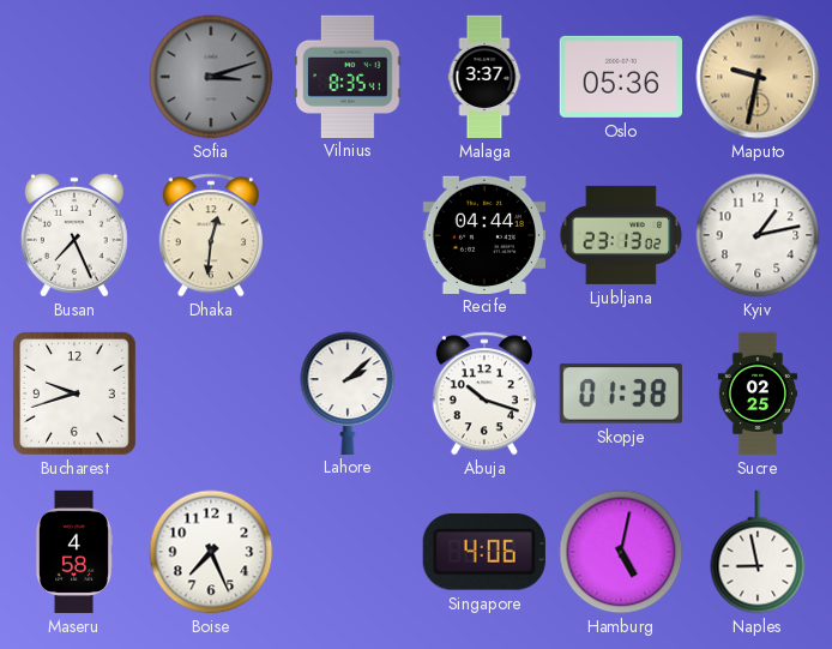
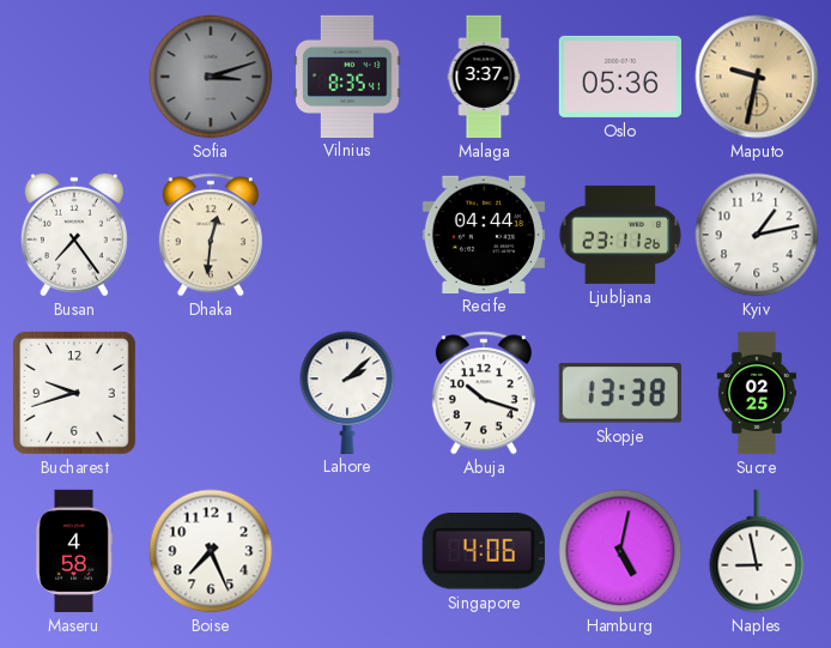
Busan: 7:26 -> 7:24
Ljubljana: 23:13 -> 23:11
Skopje: 01:38 -> 13:38
